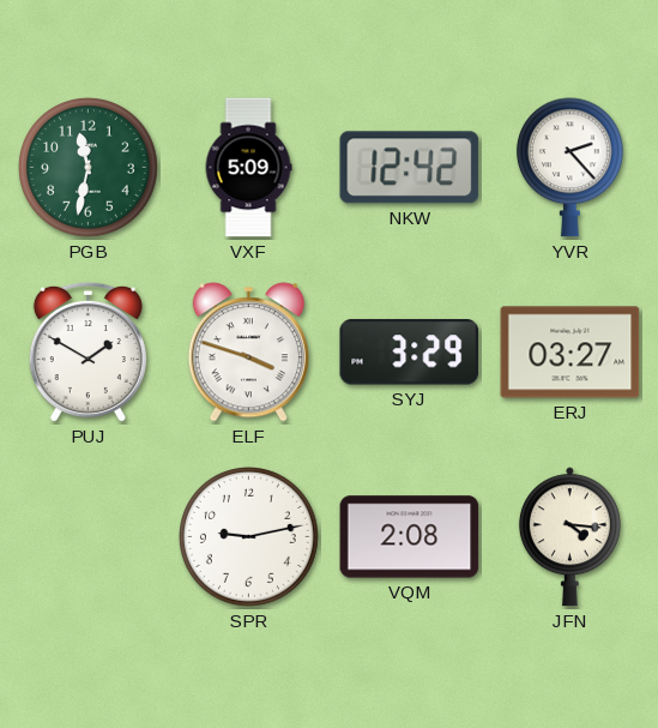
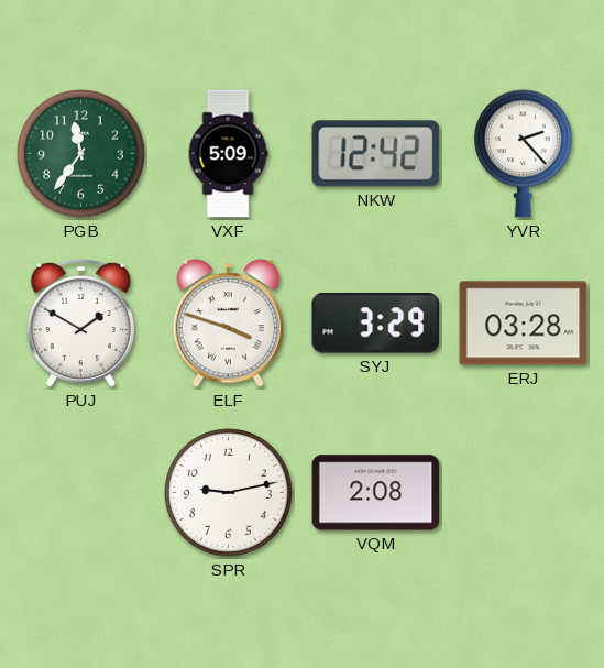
PGB: 11:32 -> 11:36
ERJ: 03:27 -> 03:28
JFN: 4:16 -> none
